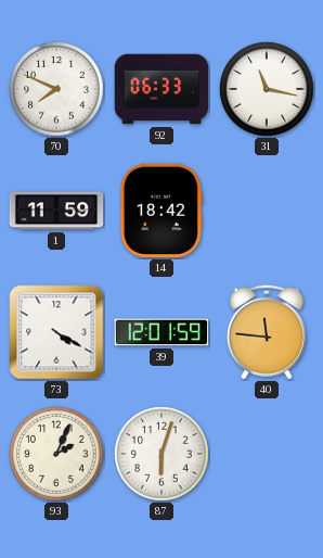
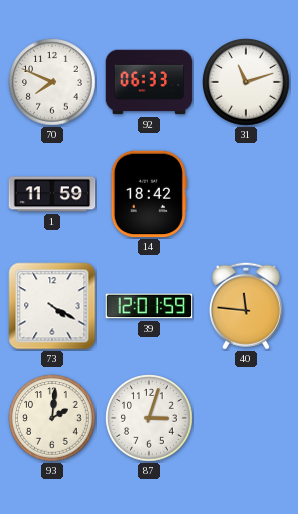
31: 11:17 -> 11:12
93: 2:04 -> 2:01
87: 6:03 -> 3:03
